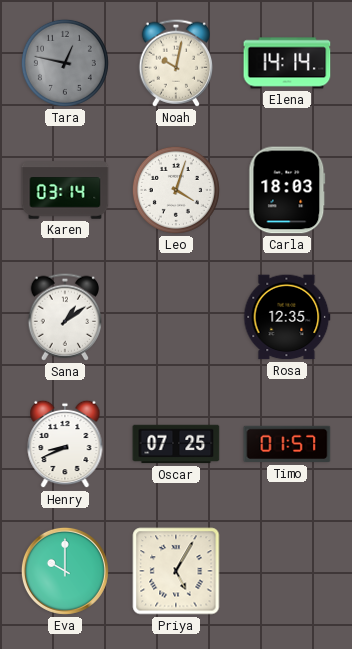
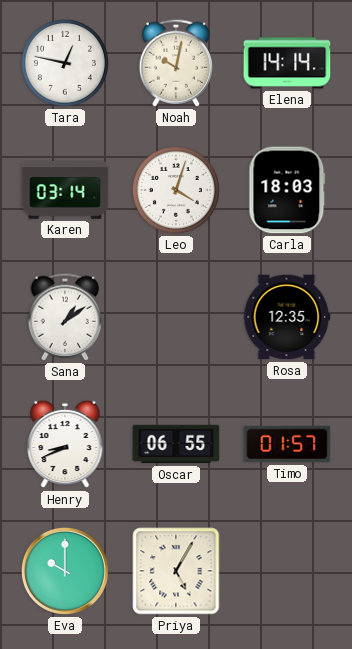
Tara dial: grey -> white
Oscar: 07:25 -> 06:55
